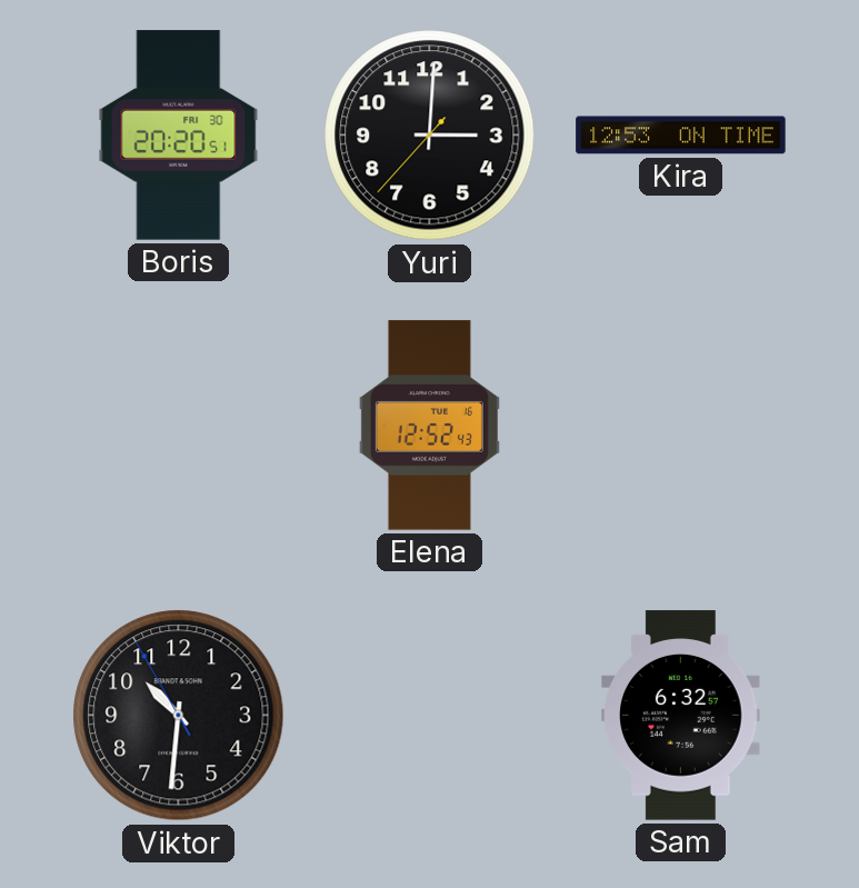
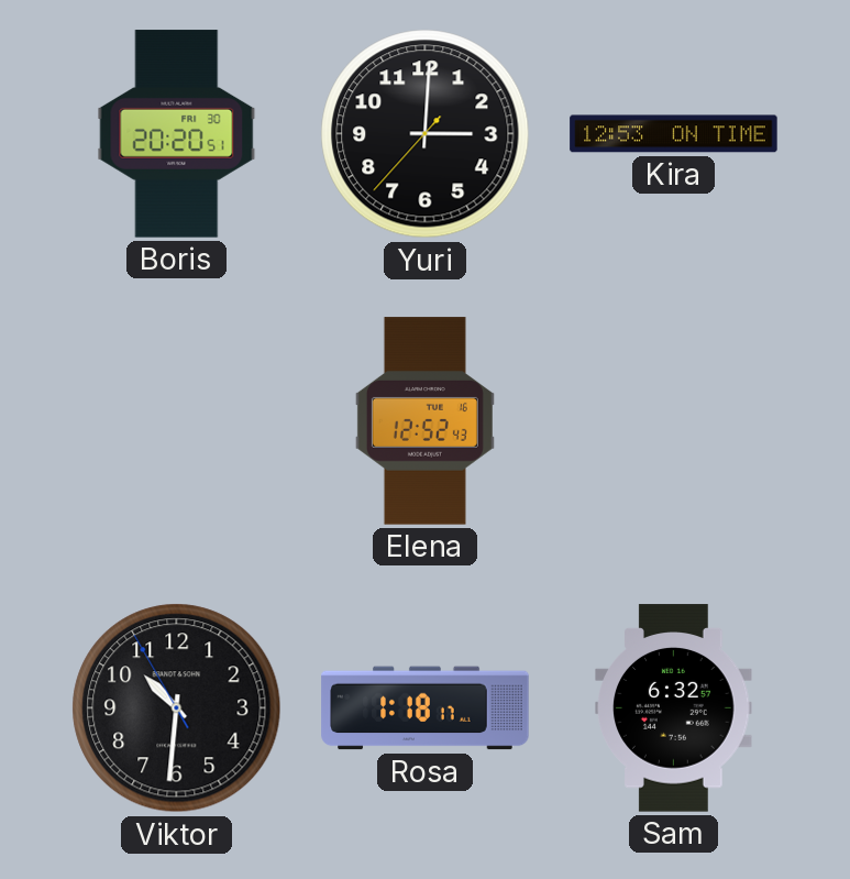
Rosa: none -> 1:18
